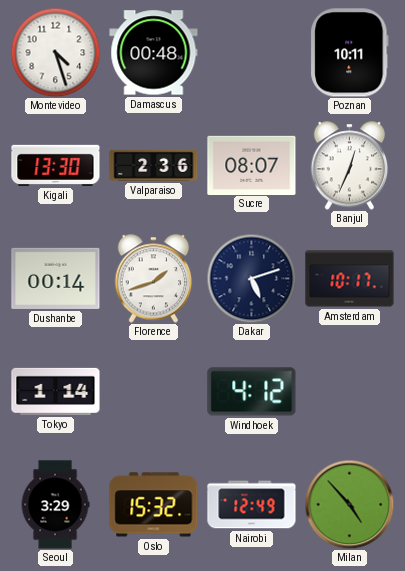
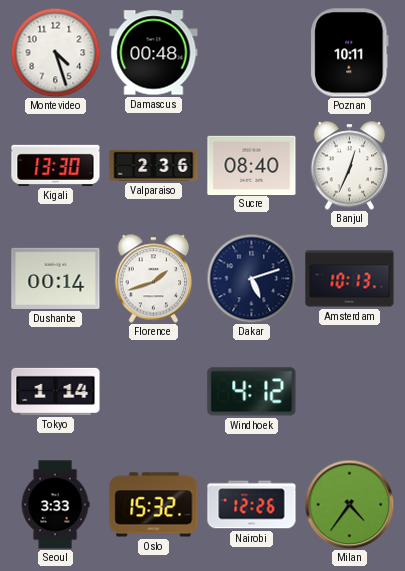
Sucre: 08:07 -> 08:40
Amsterdam: 10:17 -> 10:13
Seoul: 3:29 -> 3:33
Nairobi: 12:49 -> 12:26
Milan: 4:53 -> 4:36
